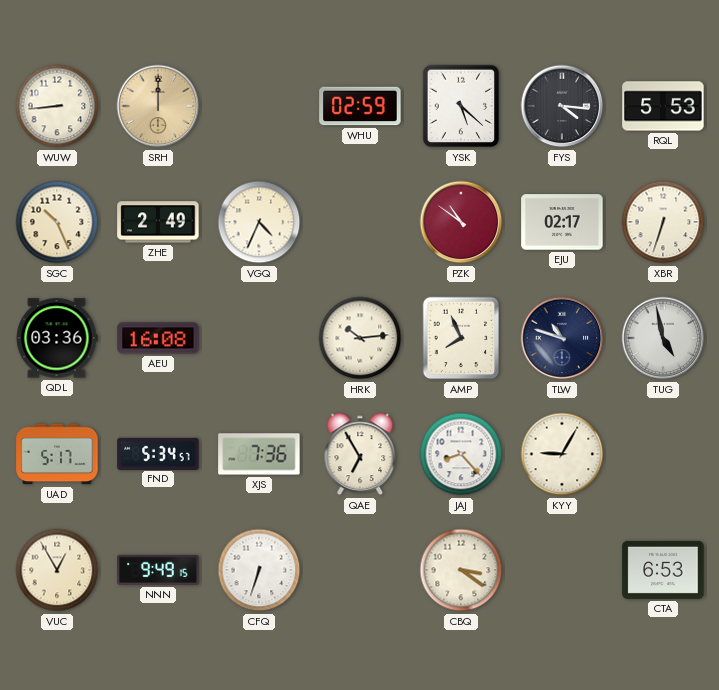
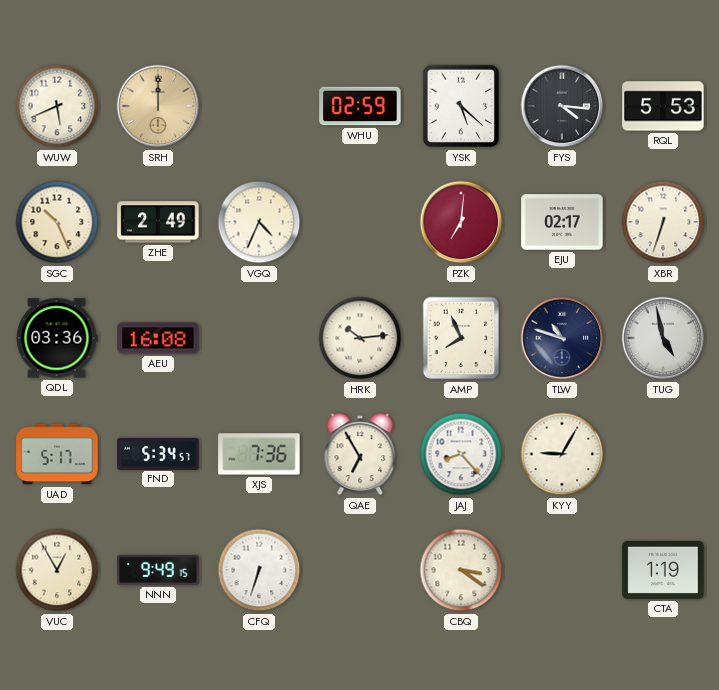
WUW: 8:44 -> 5:41
PZK: 10:51 -> 7:01
CTA: 6:53 -> 1:19
